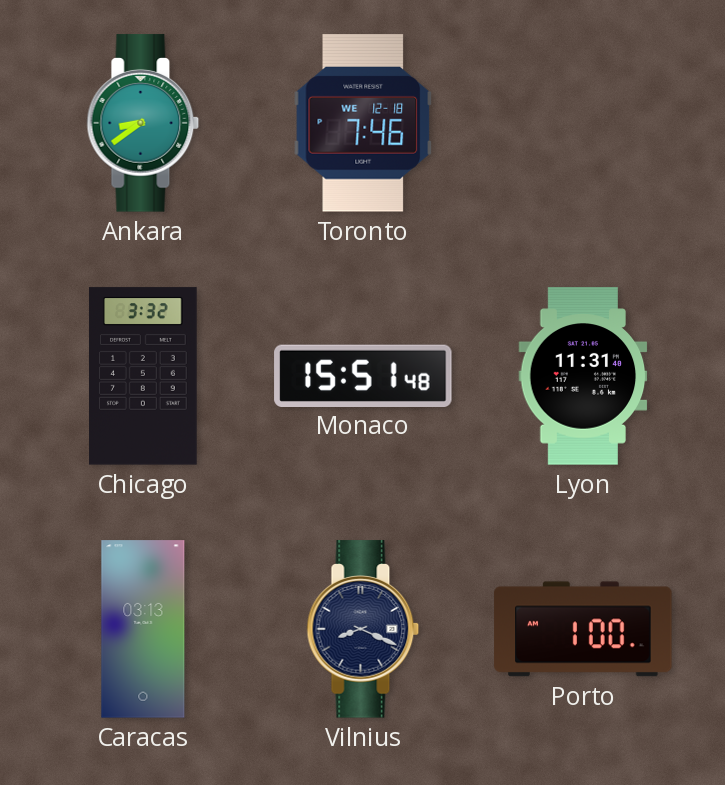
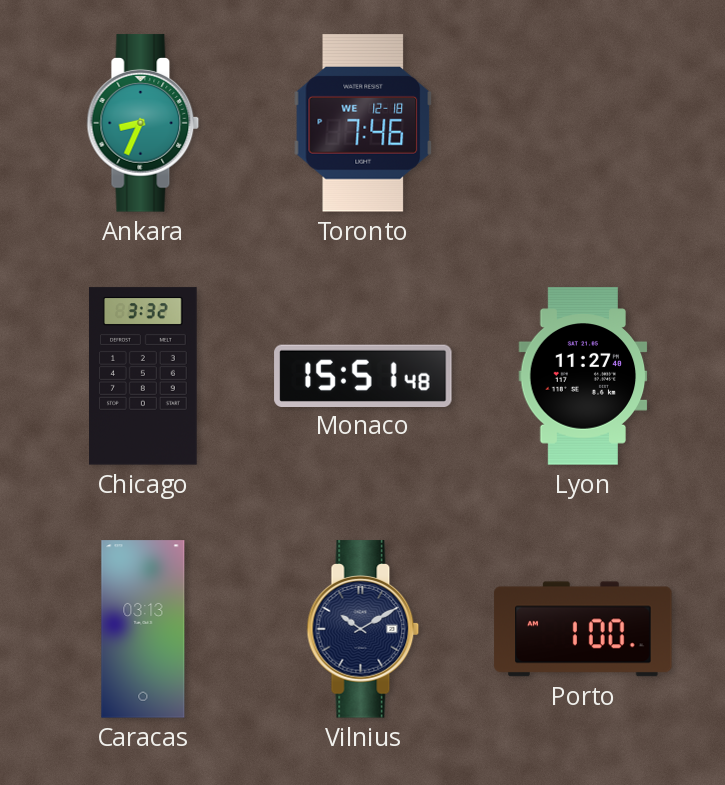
Ankara: 8:39 -> 8:34
Lyon: 11:31 -> 11:27
Vilnius: 8:19 -> 10:10
